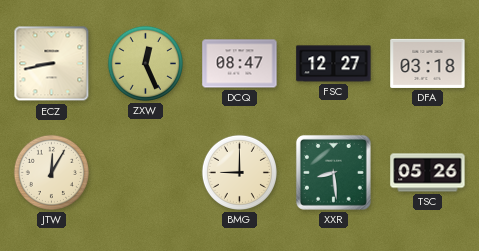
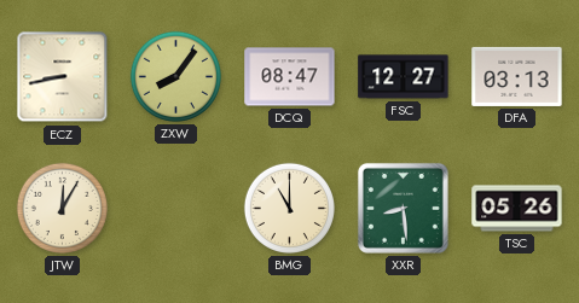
ZXW: 12:26 -> 8:06
DFA: 03:18 -> 03:13
BMG: 9:00 -> 11:00
